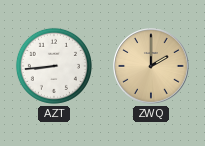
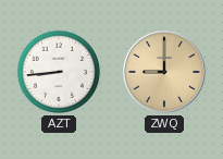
ZWQ: 2:00 -> 9:00
